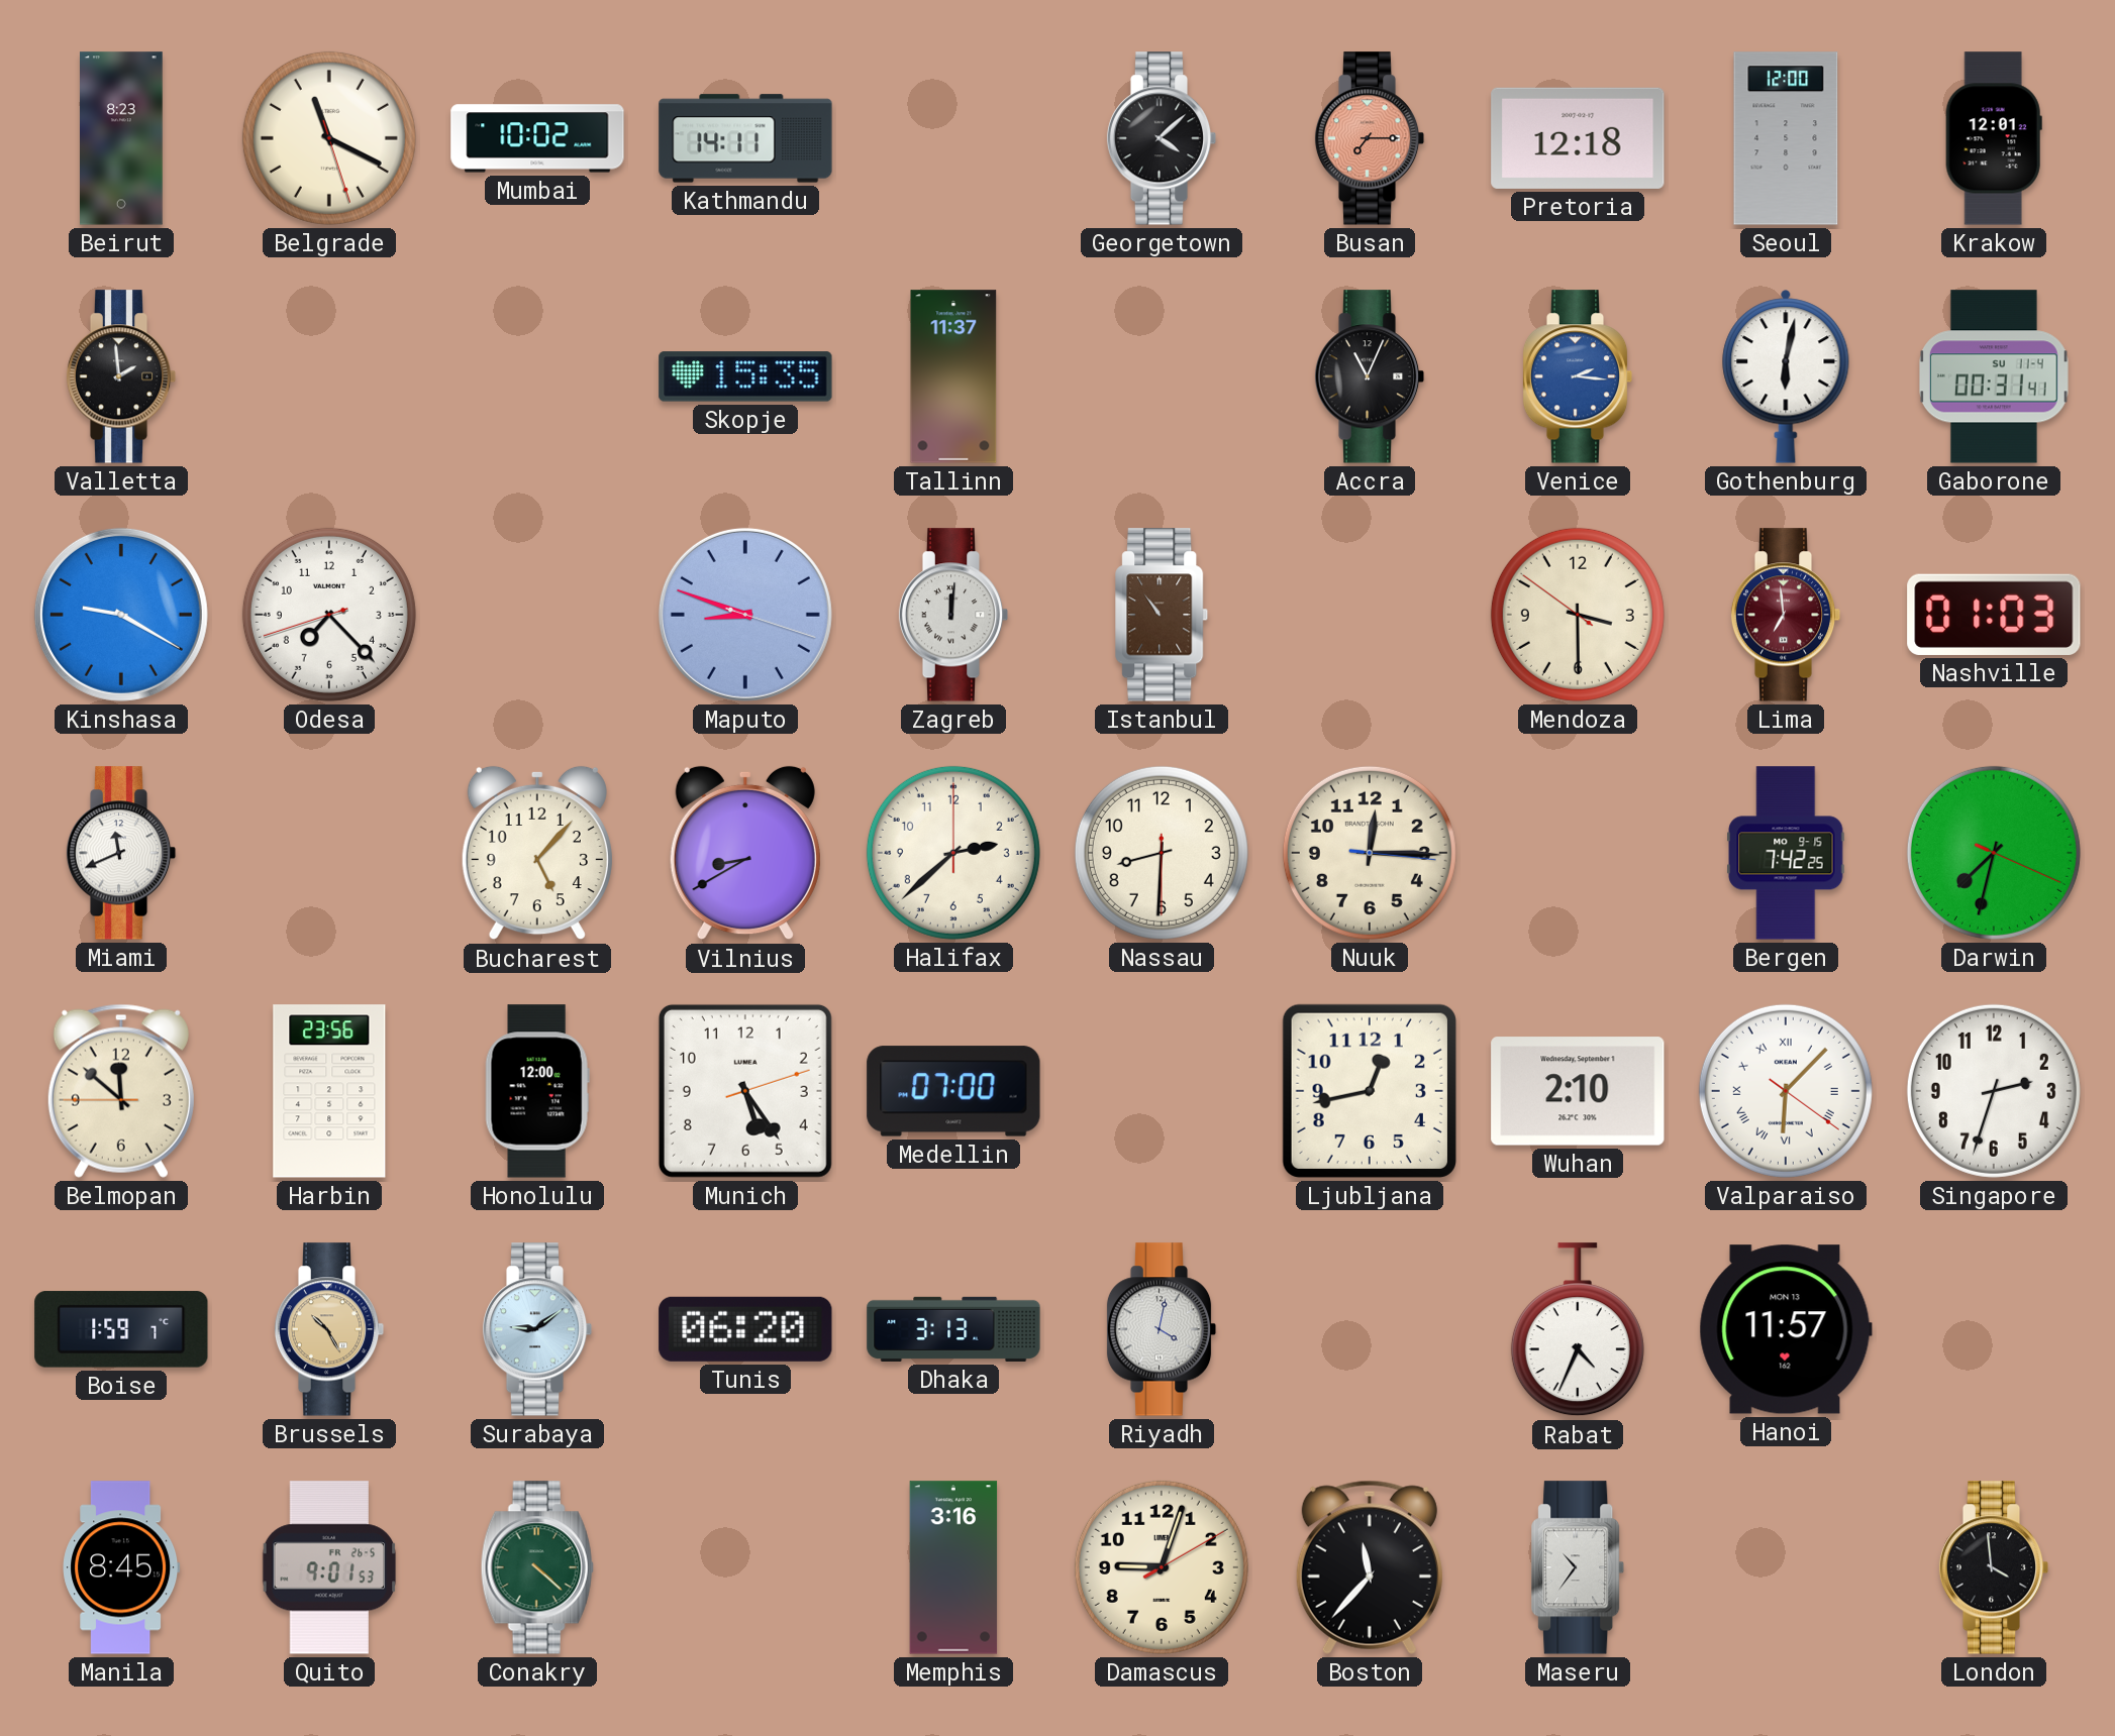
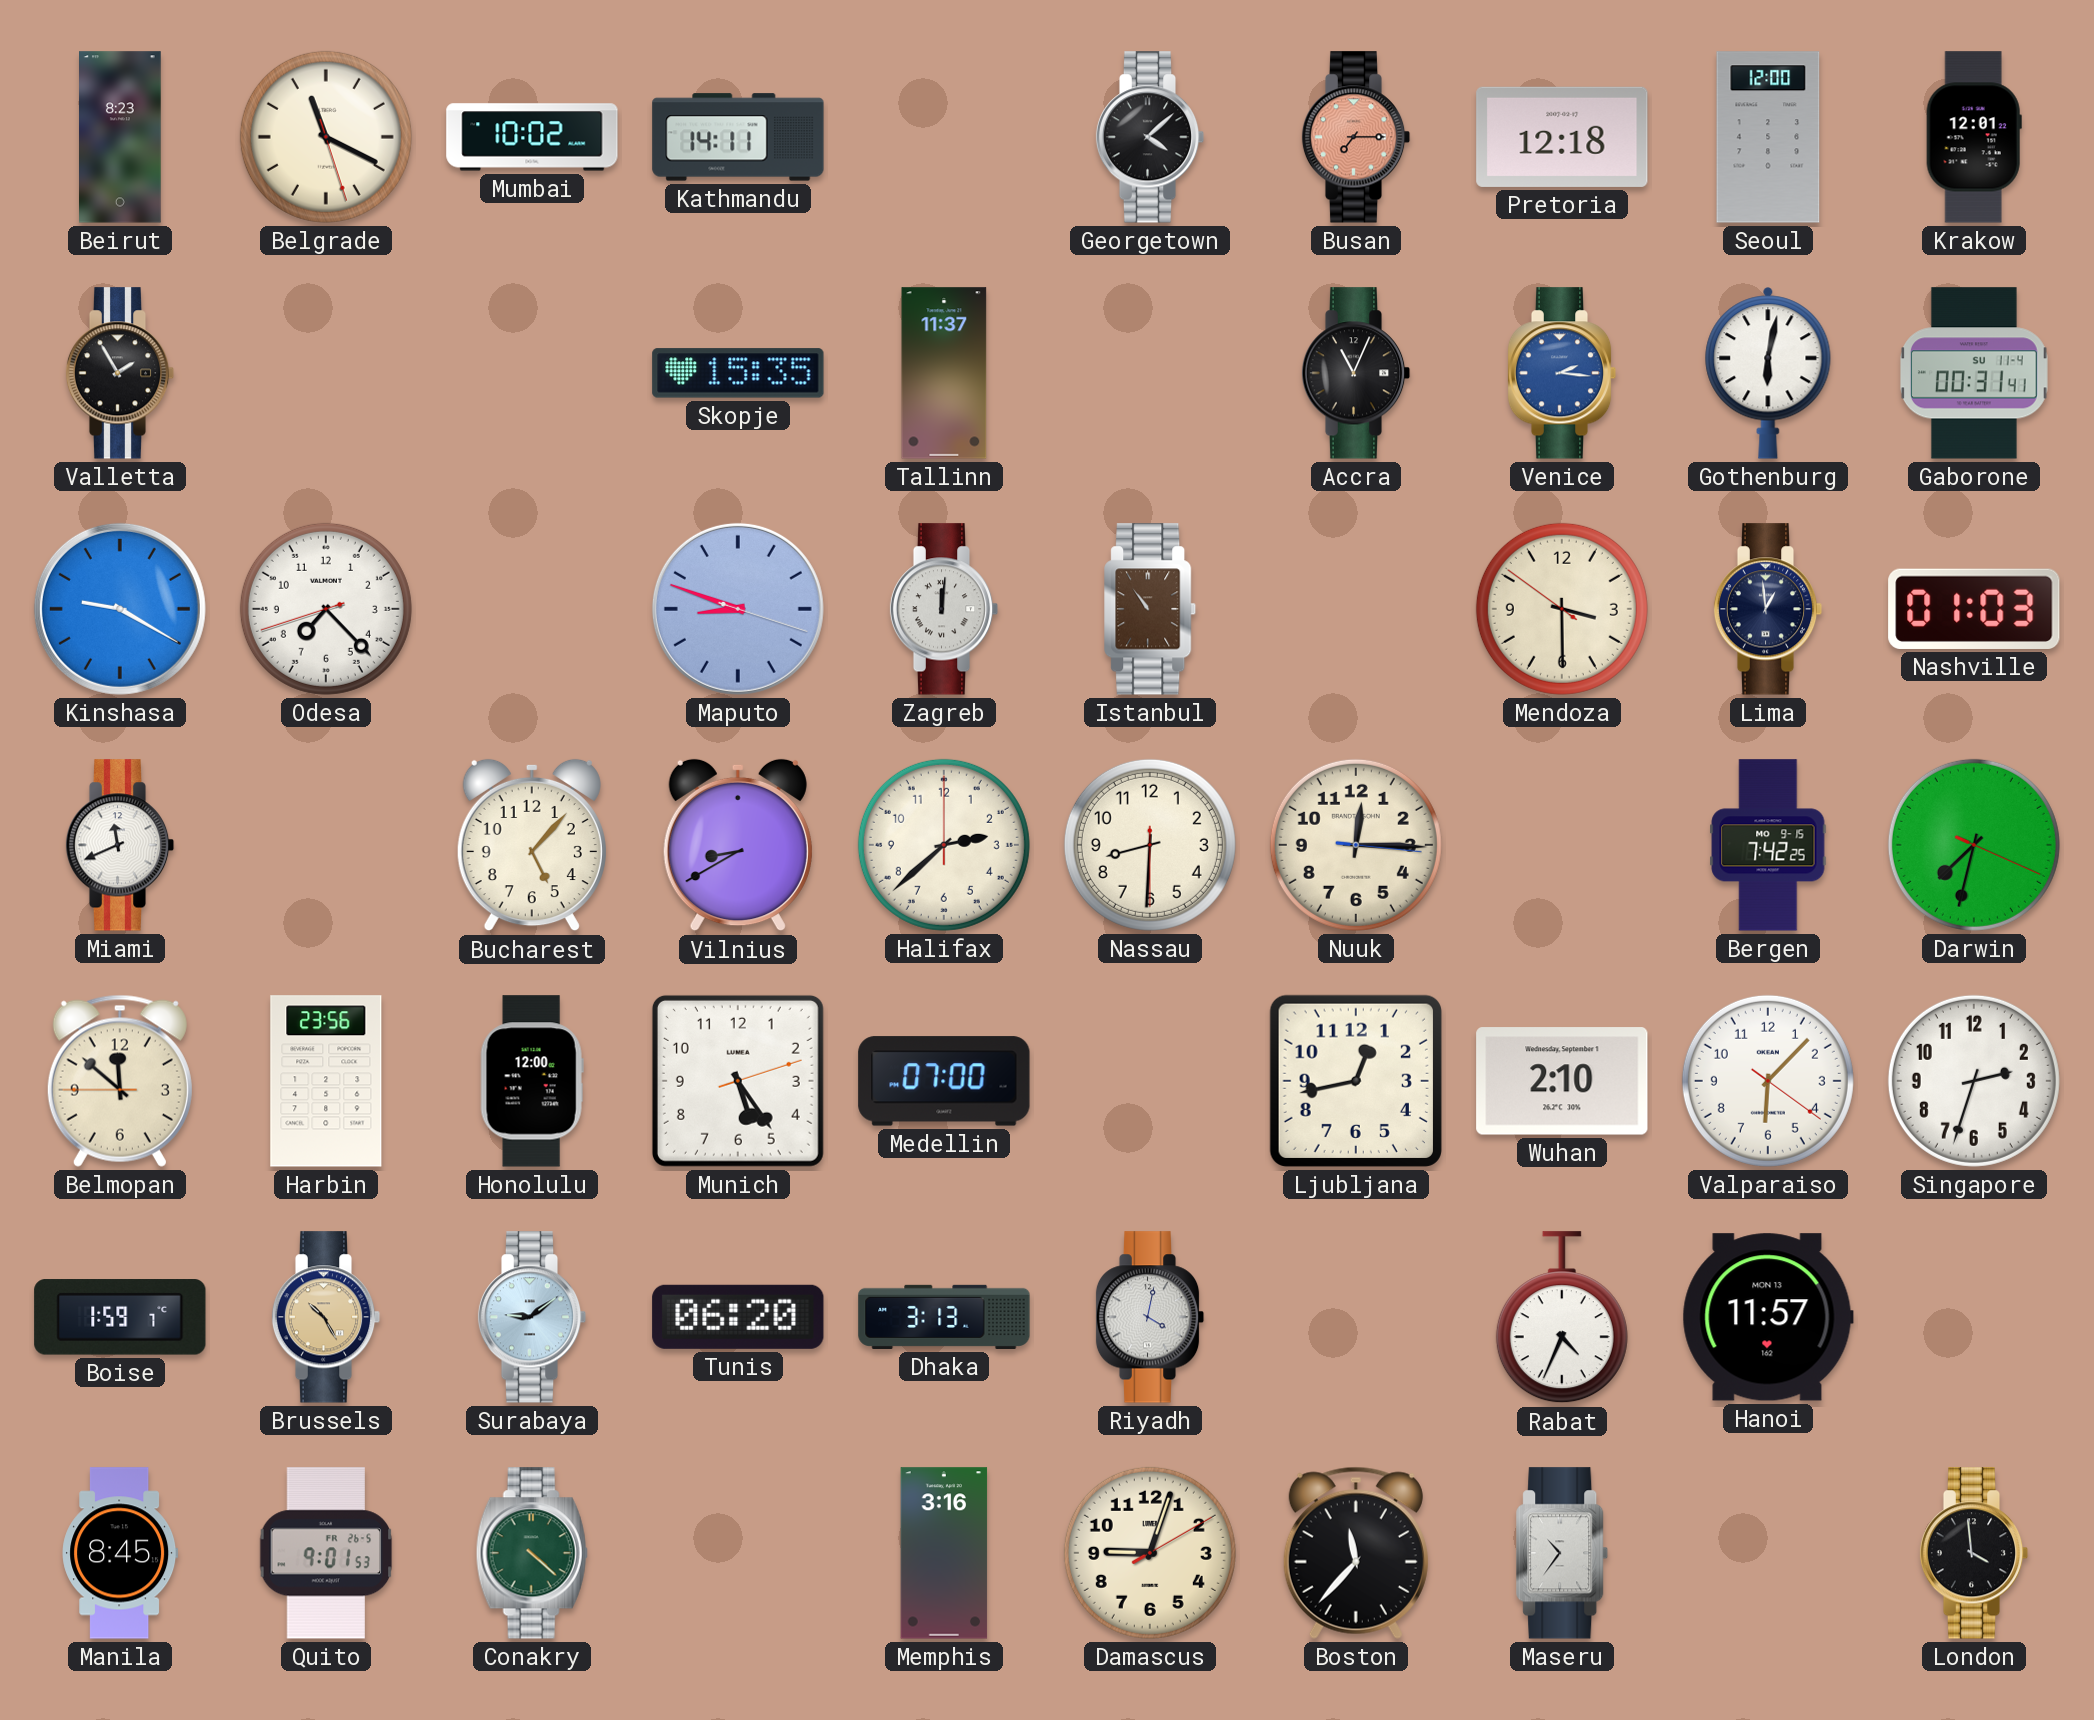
Valletta: 1:59 -> 1:55
Lima: 6:59 -> 12:59
Lima dial: burgundy -> navy
Valparaiso numerals: Roman -> Arabic
